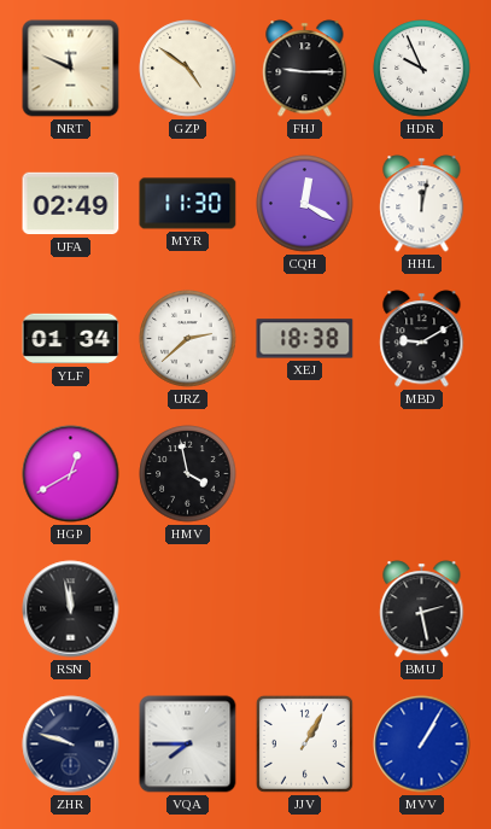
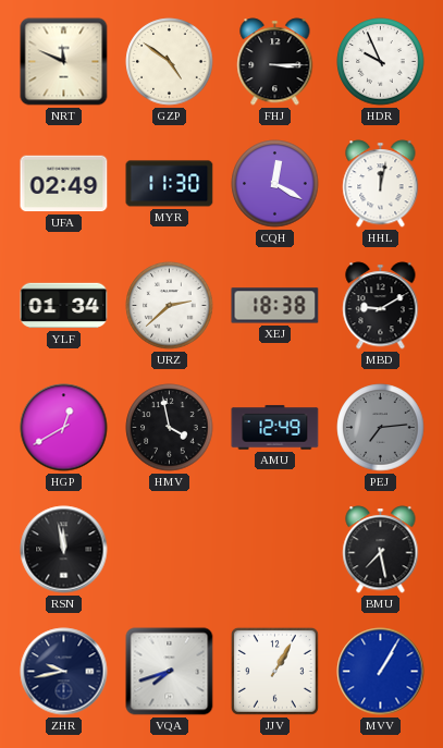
FHJ: 9:15 -> 3:15
AMU: none -> 12:49
PEJ: none -> 7:14
BMU: 2:28 -> 7:28
ZHR: 9:48 -> 9:43
VQA: 7:45 -> 7:42
